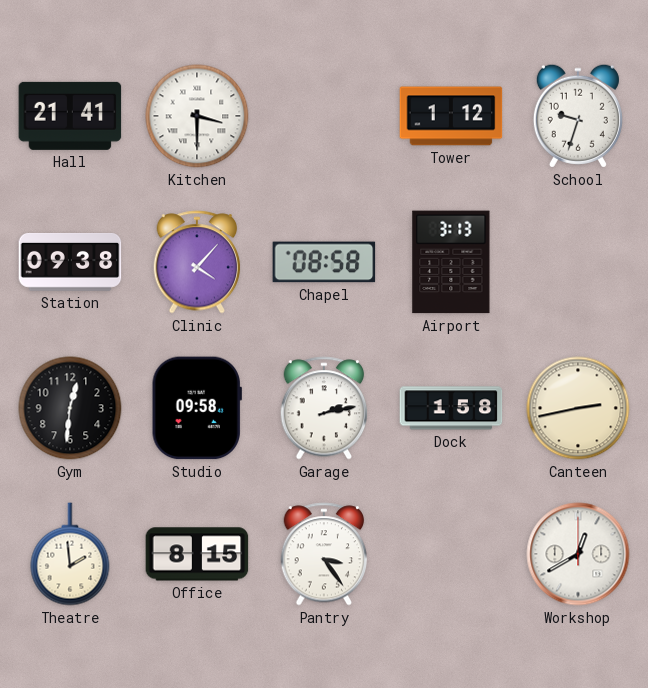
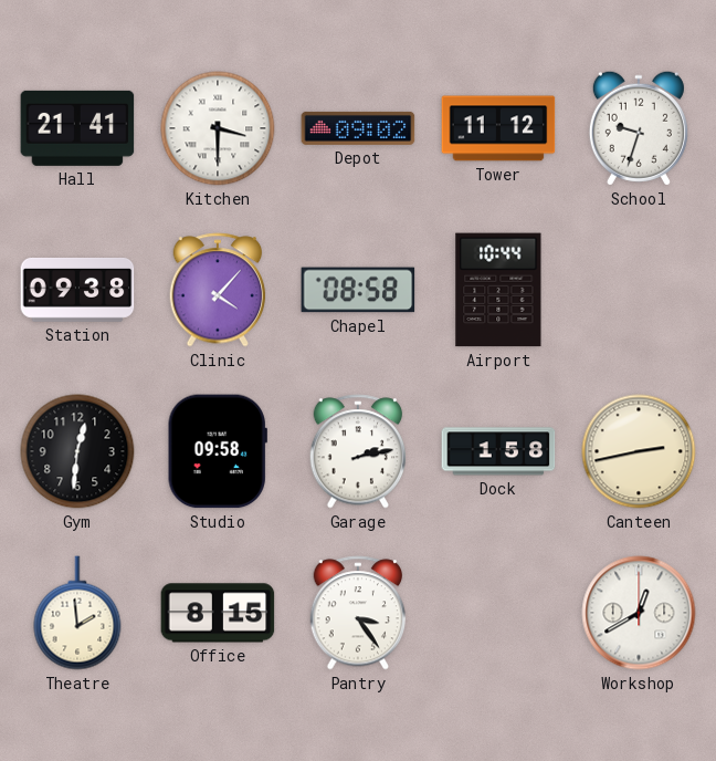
Depot: none -> 09:02
Tower: 1:12 -> 11:12
Airport: 3:13 -> 10:44
